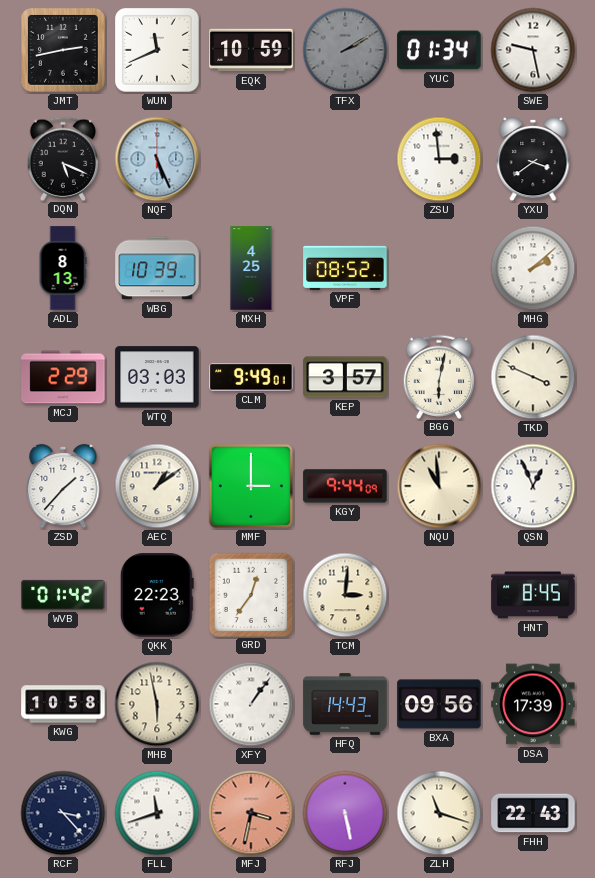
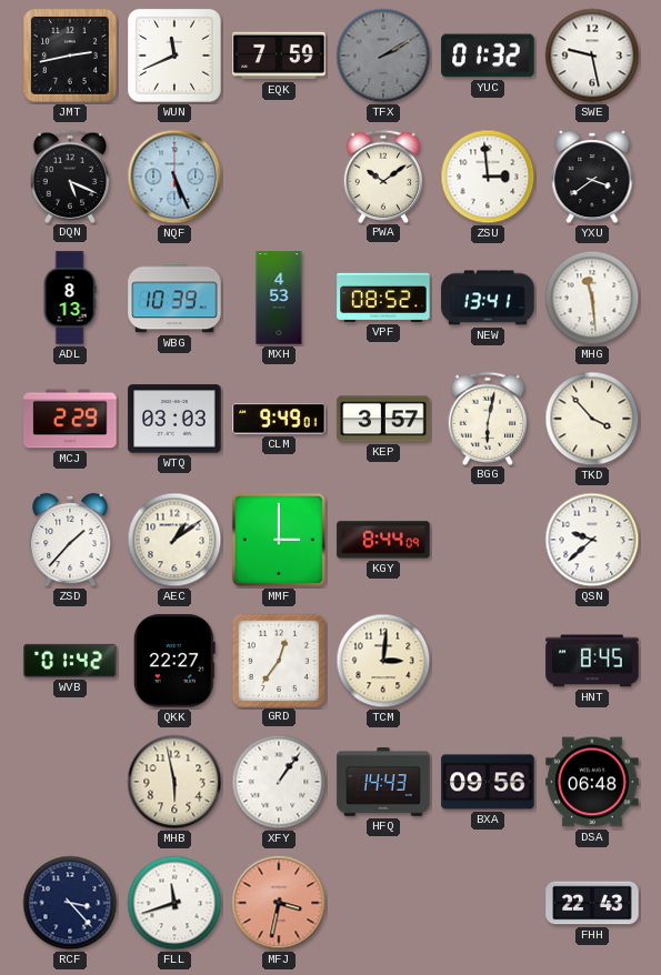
EQK: 10:59 -> 7:59
YUC: 01:34 -> 01:32
PWA: none -> 10:09
MXH: 4:25 -> 4:53
NEW: none -> 13:41
MHG: 2:08 -> 11:29
TKD: 3:49 -> 3:53
KGY: 9:44 -> 8:44
NQU: 10:59 -> none
QSN: 12:56 -> 9:38
QKK: 22:23 -> 22:27
KWG: 10:58 -> none
DSA: 17:39 -> 06:48
RFJ: 5:28 -> none
ZLH: 11:18 -> none
